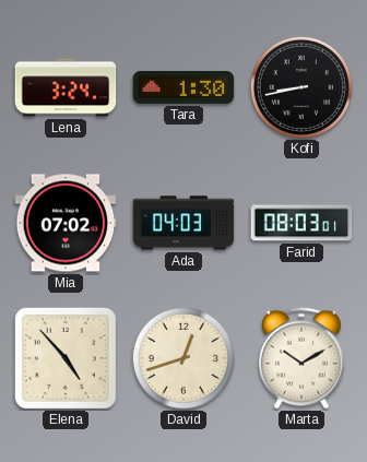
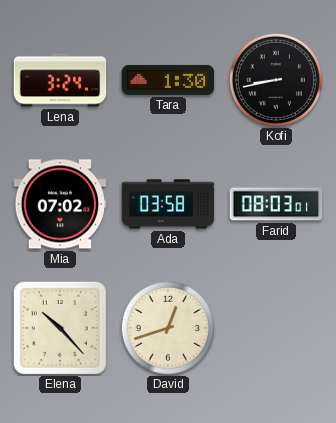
Ada: 04:03 -> 03:58
Elena: 4:53 -> 10:23
Marta: 10:10 -> none
